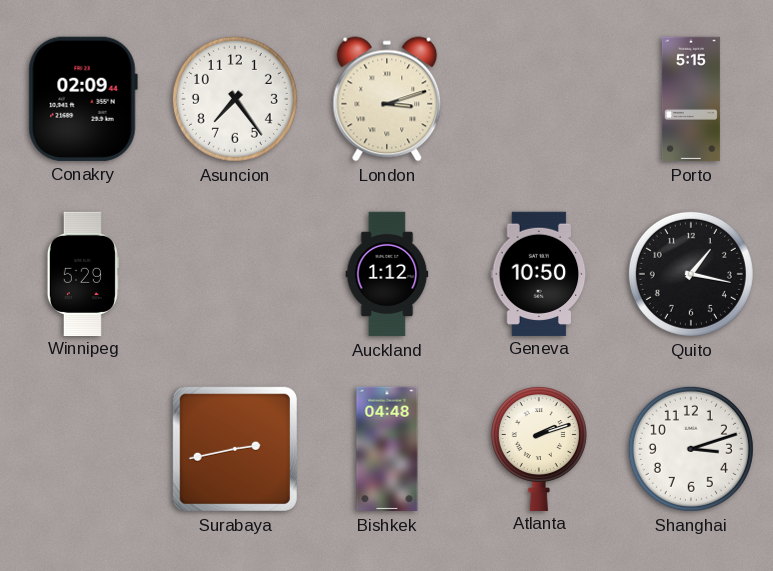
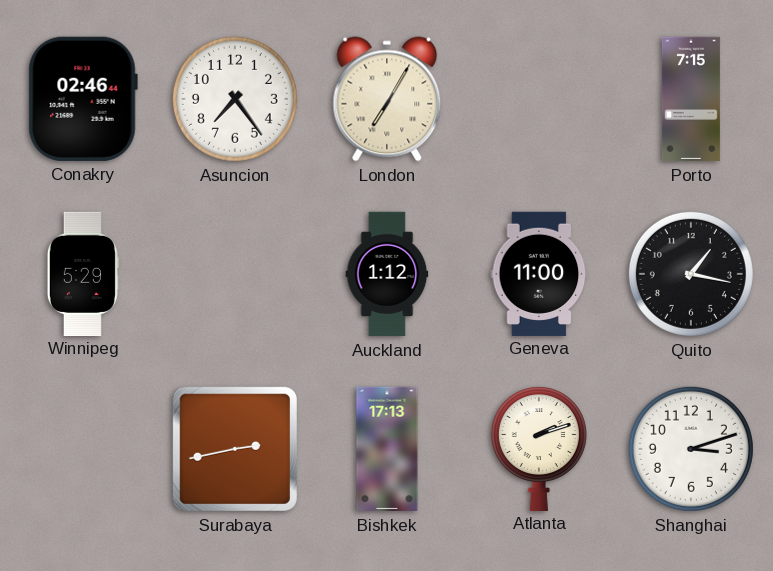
Conakry: 02:09 -> 02:46
London: 3:12 -> 7:05
Porto: 5:15 -> 7:15
Geneva: 10:50 -> 11:00
Bishkek: 04:48 -> 17:13
